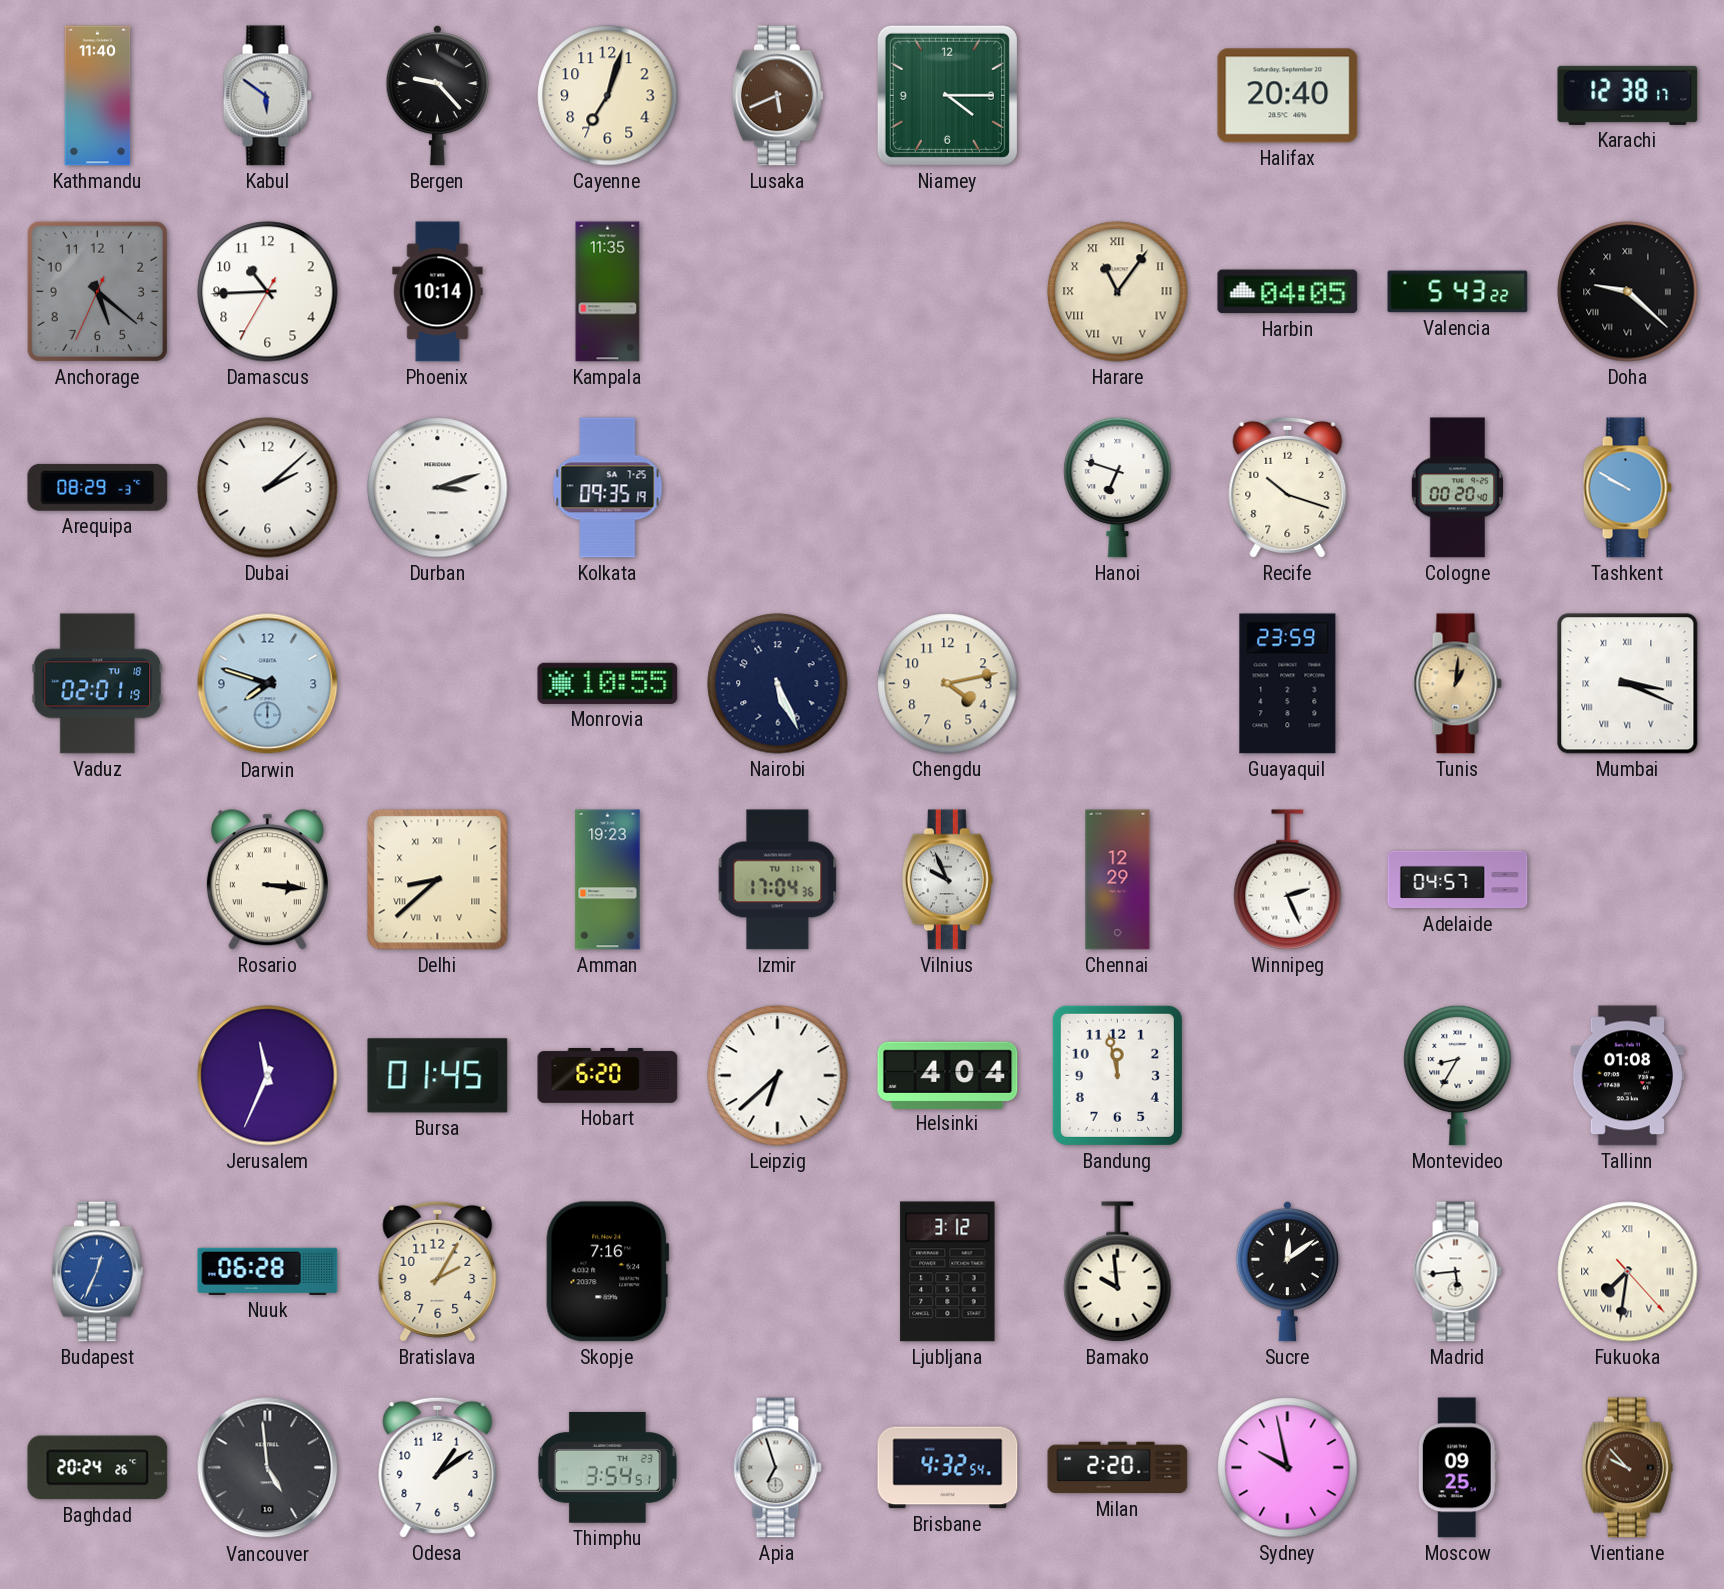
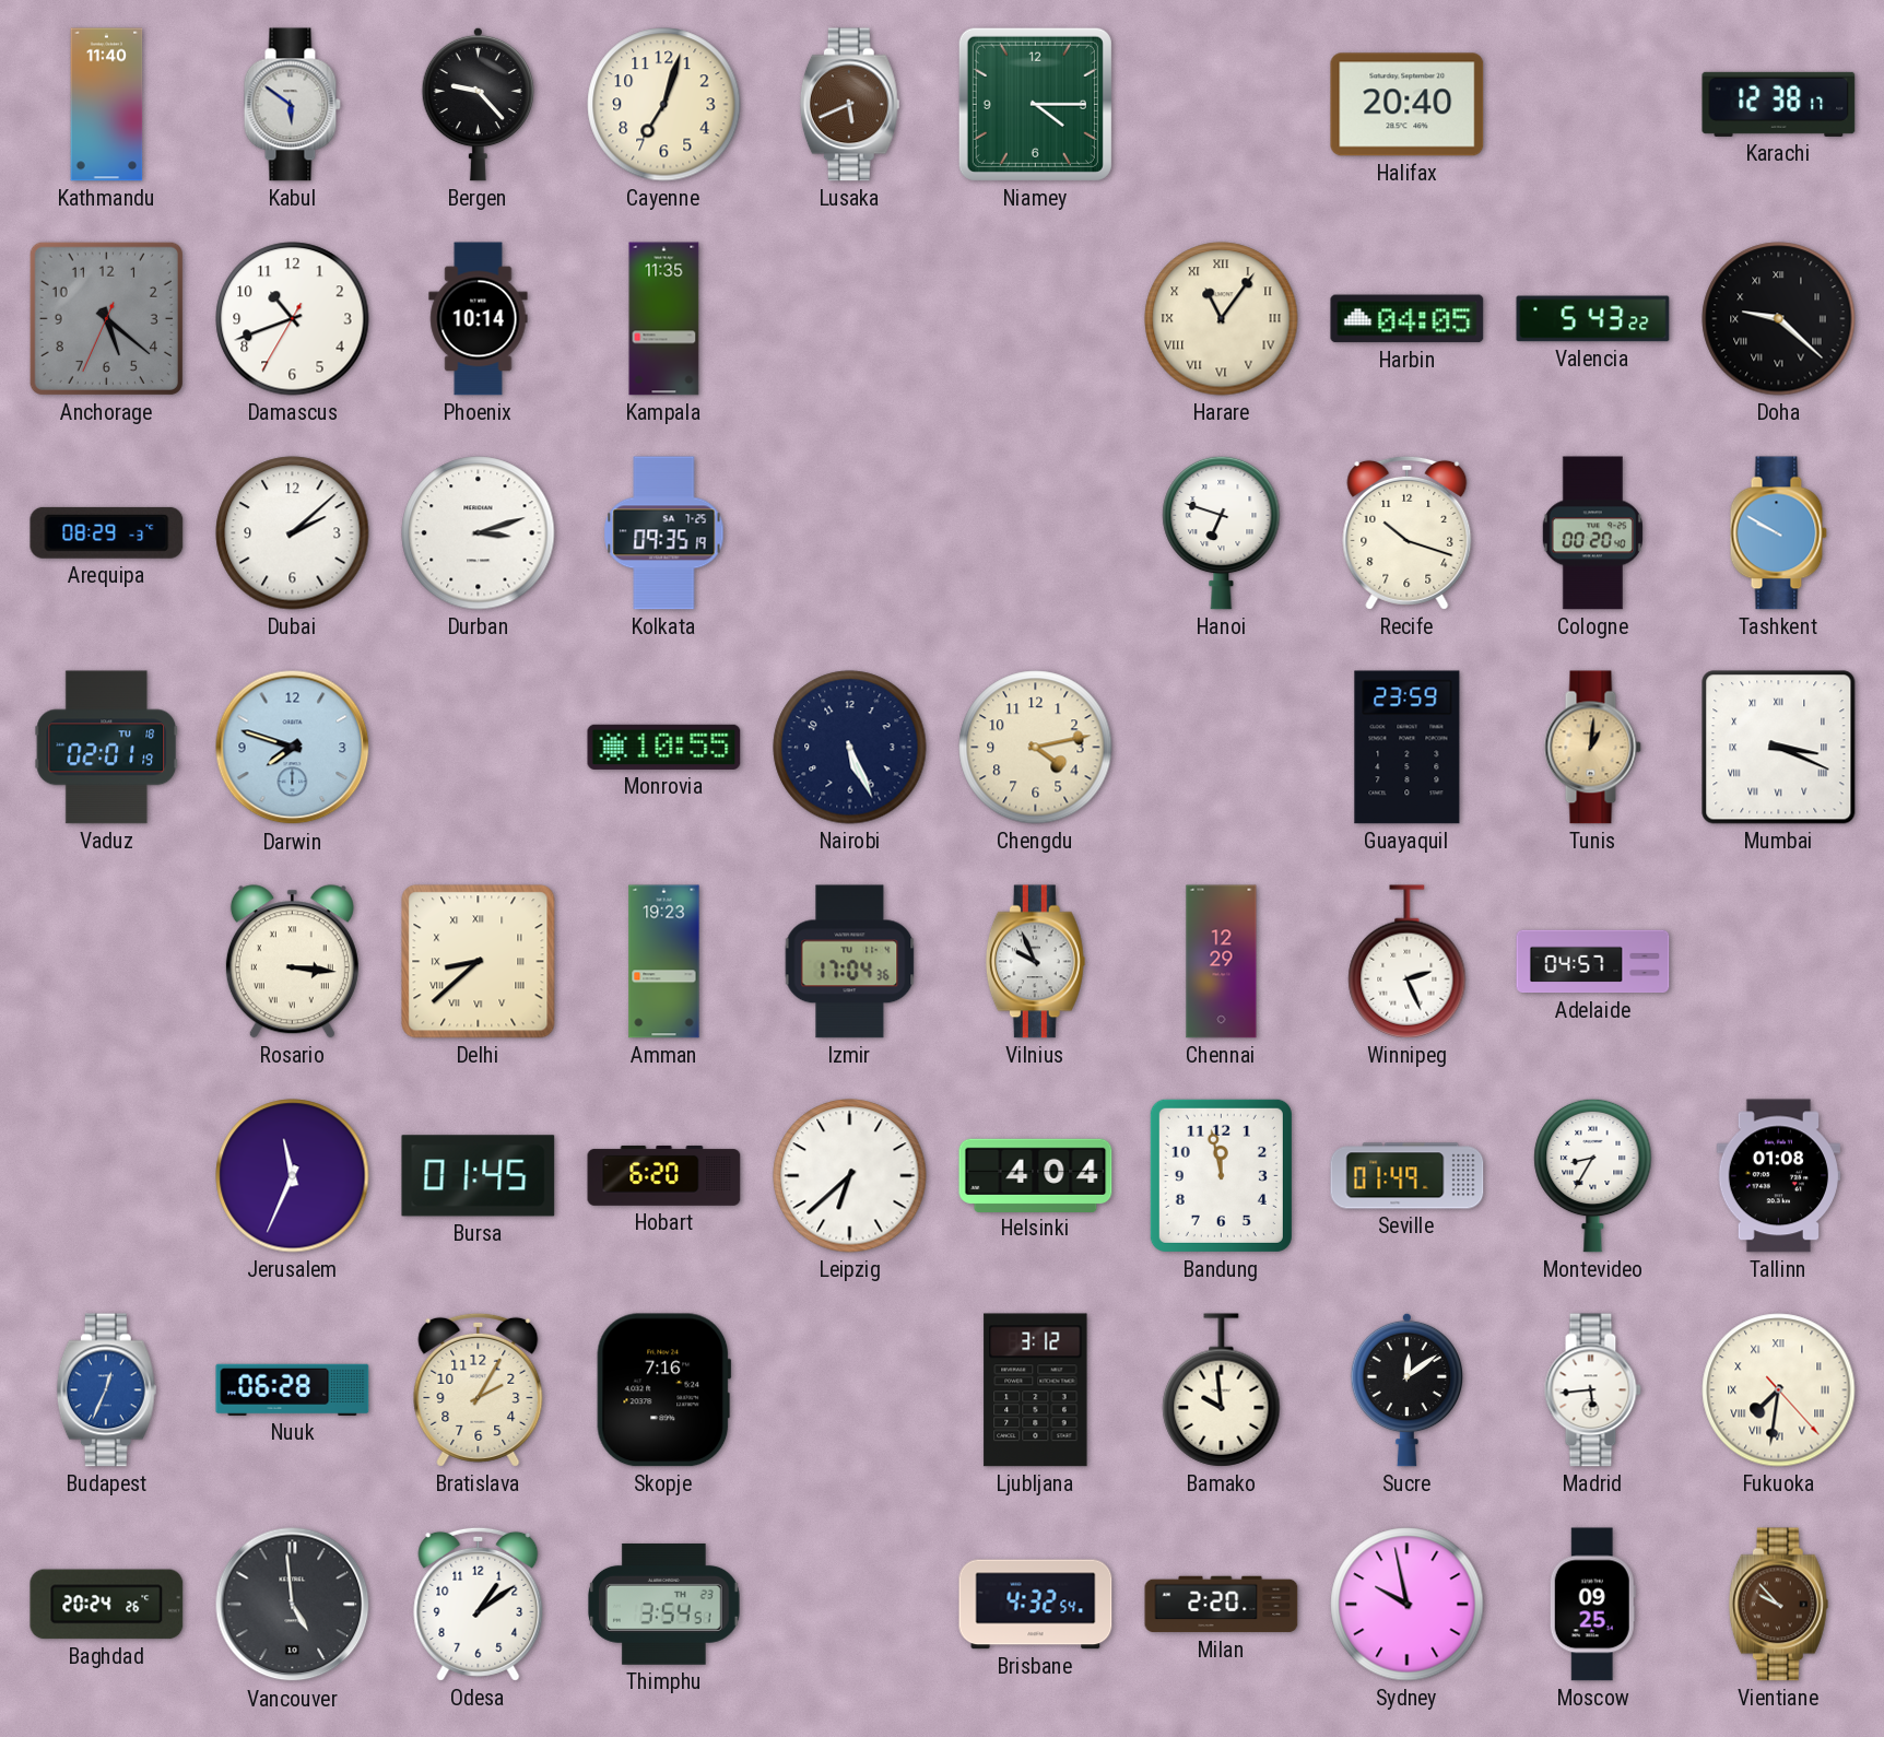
Damascus: 10:44 -> 10:41
Seville: none -> 01:49
Apia: 6:57 -> none
